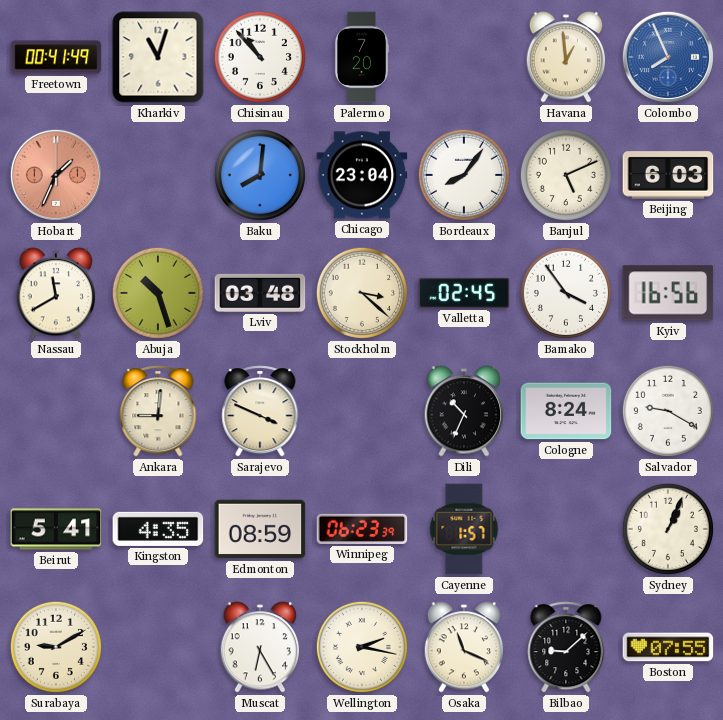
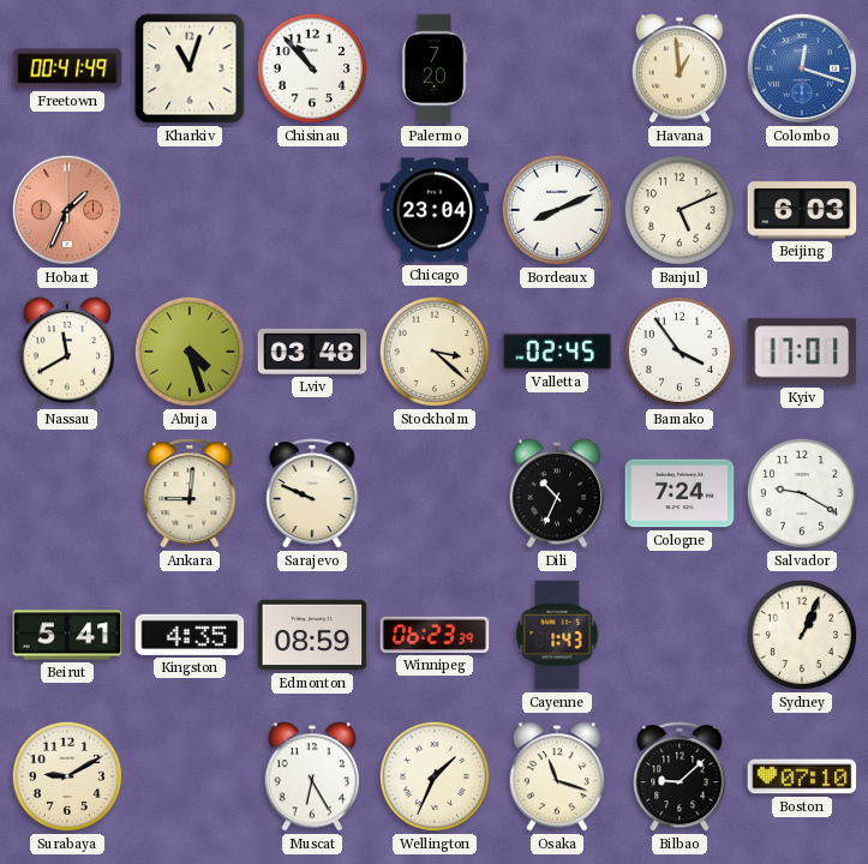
Colombo: 7:56 -> 12:18
Baku: 8:01 -> none
Bordeaux: 8:06 -> 8:11
Abuja: 10:27 -> 4:27
Kyiv: 16:56 -> 17:01
Sarajevo: 3:49 -> 9:49
Cologne: 8:24 -> 7:24
Cayenne: 1:57 -> 1:43
Wellington: 2:17 -> 1:34
Osaka: 11:19 -> 11:18
Boston: 07:55 -> 07:10
